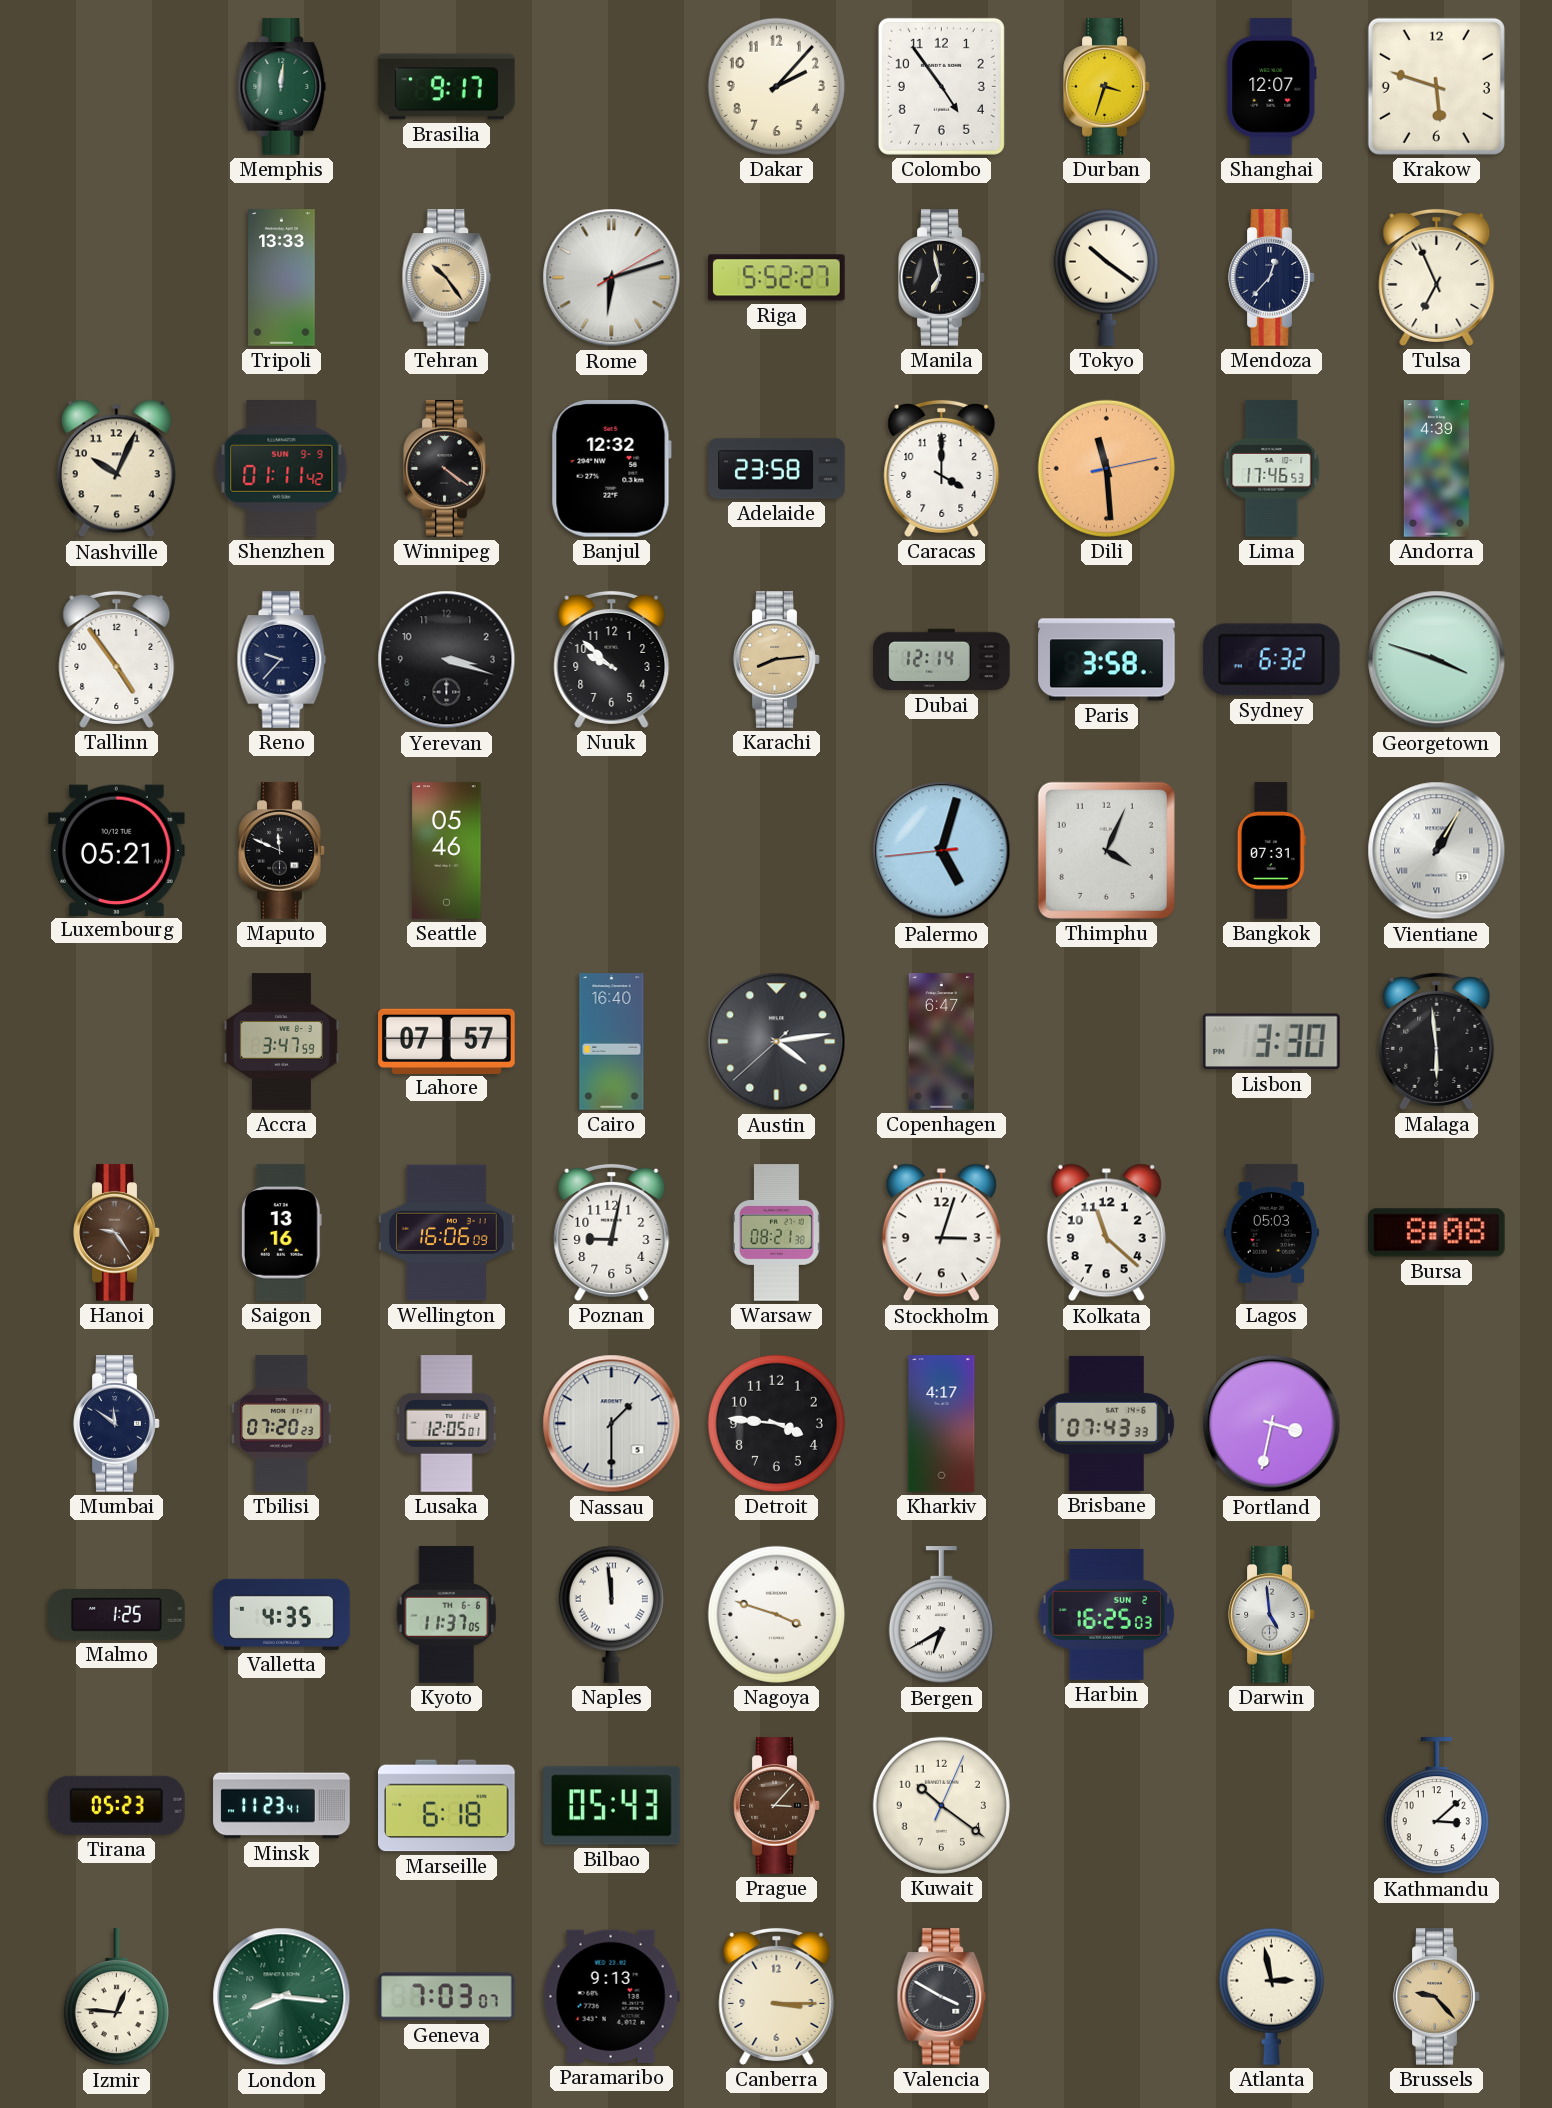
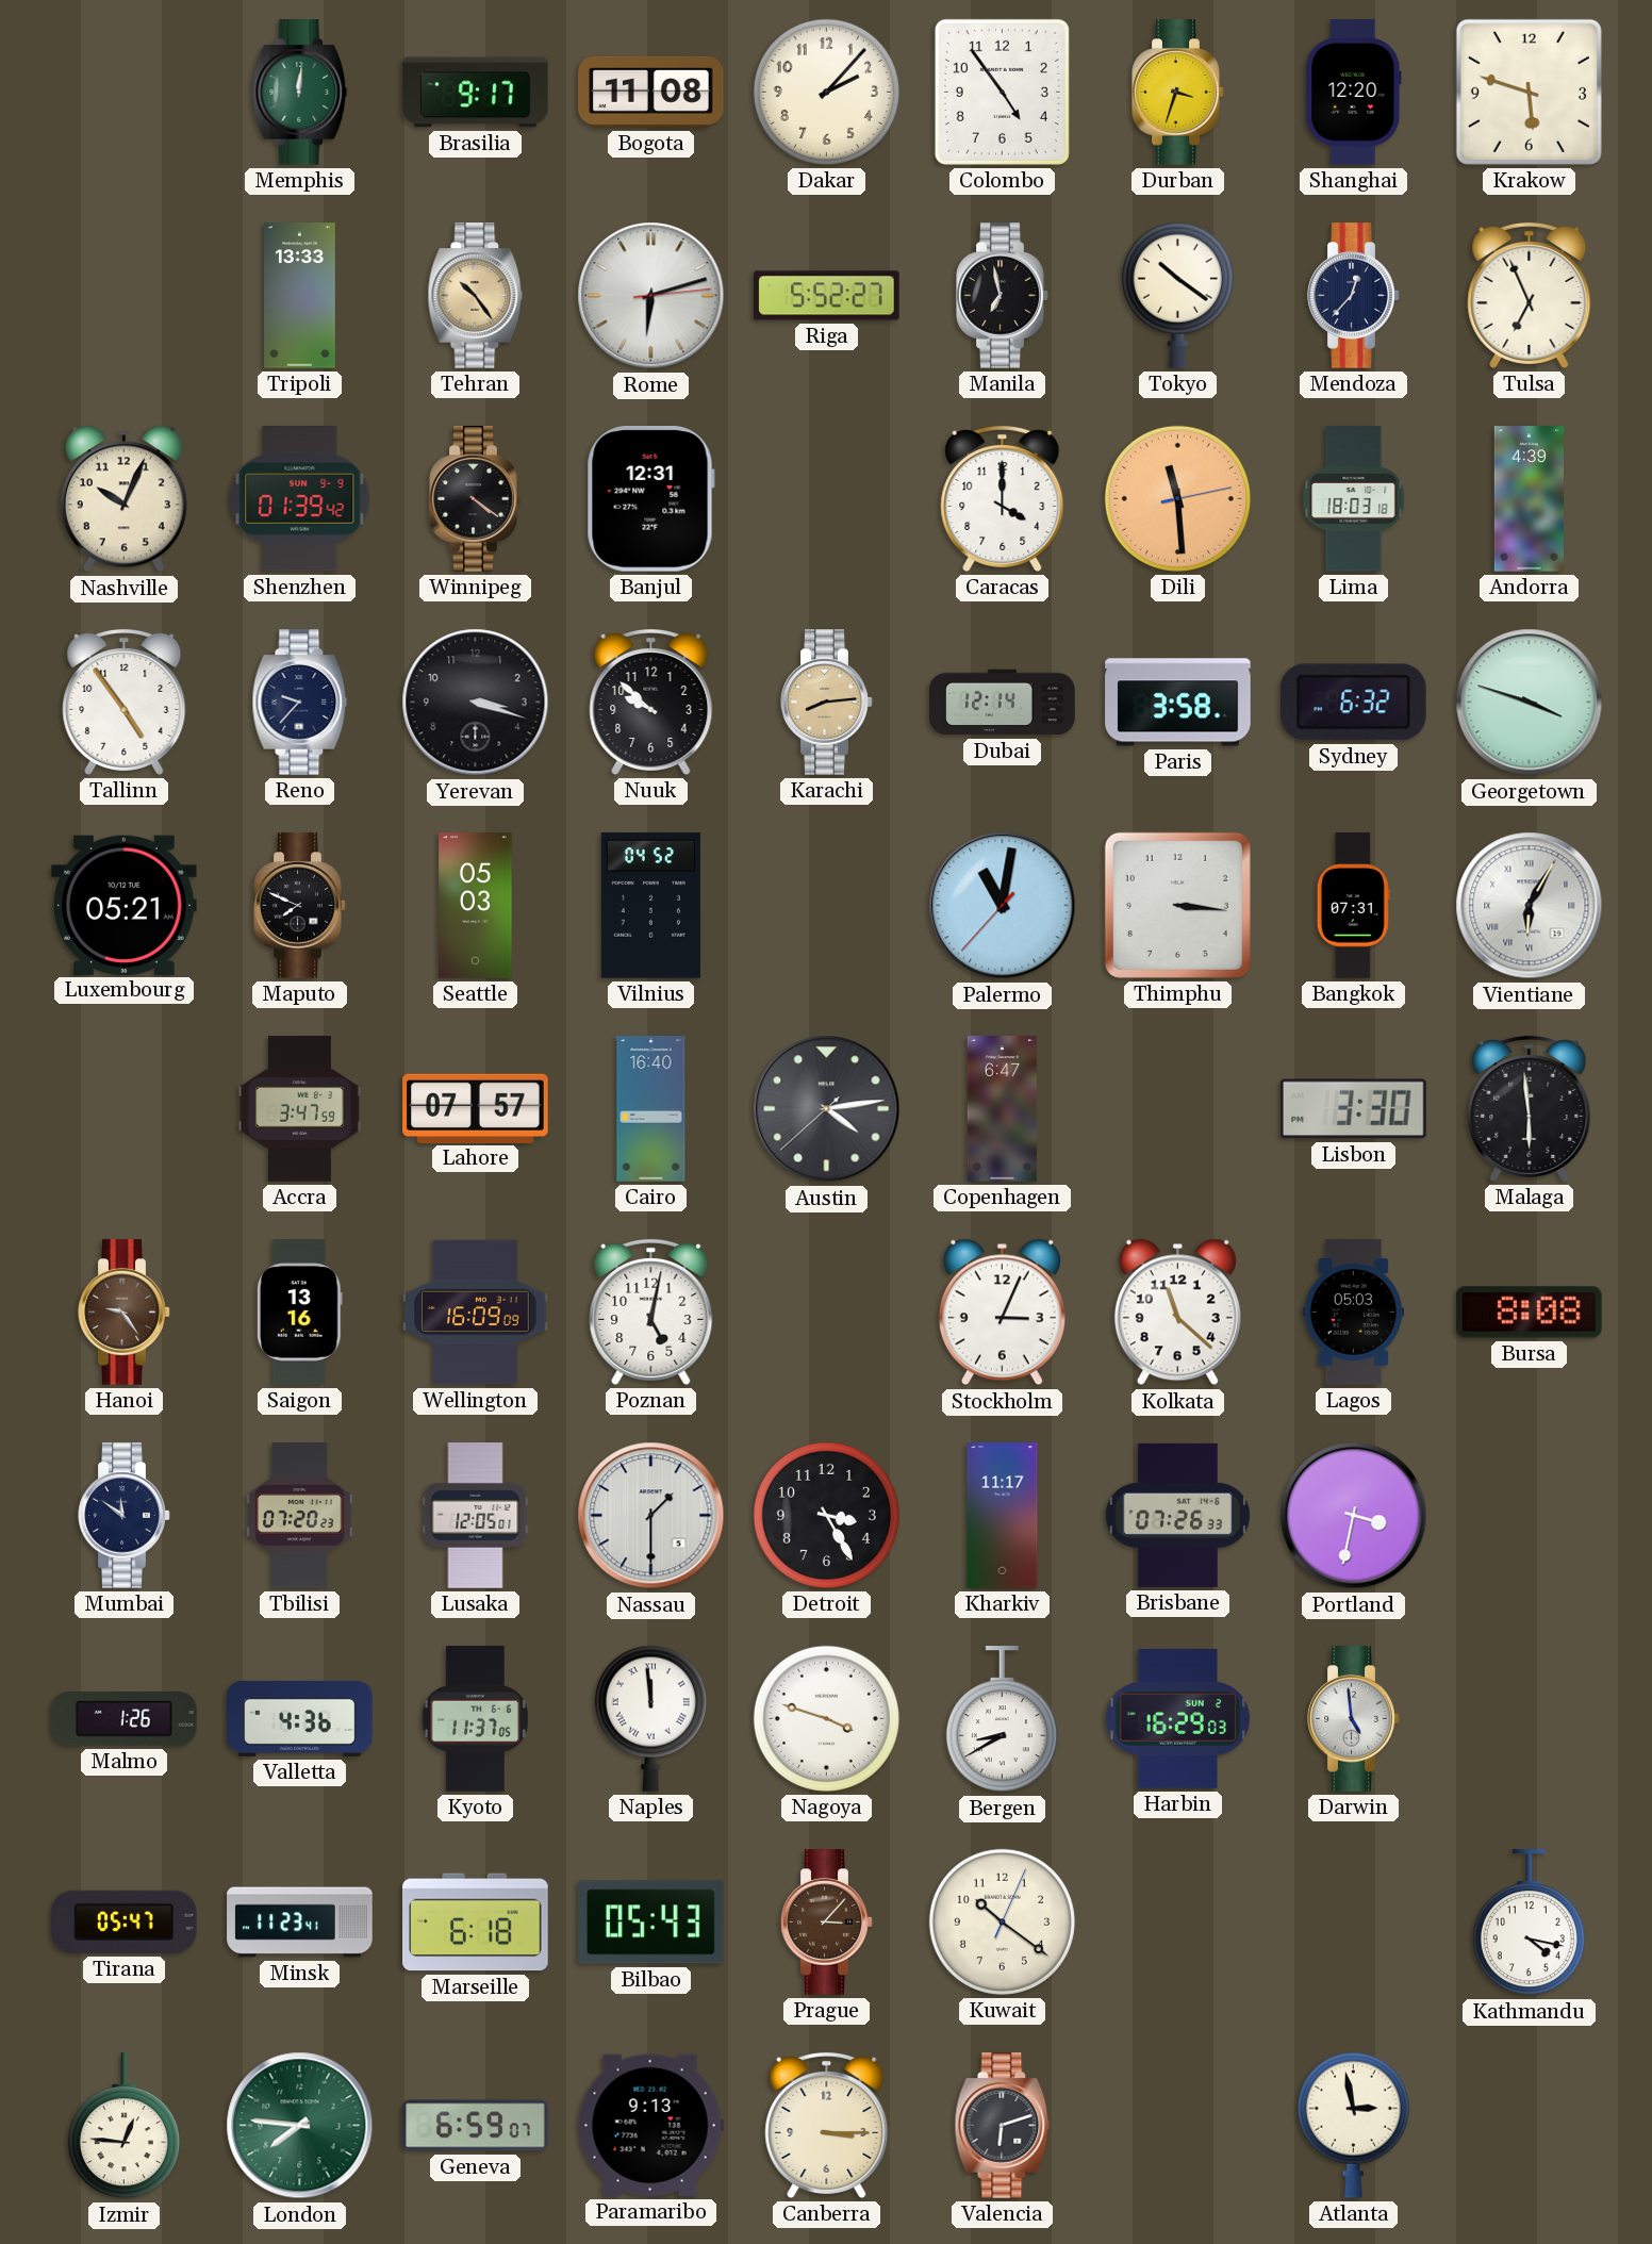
Bogota: none -> 11:08
Shanghai: 12:07 -> 12:20
Rome: 6:12:10 -> 6:12:14
Shenzhen: 01:11 -> 01:39
Banjul: 12:32 -> 12:31
Adelaide: 23:58 -> none
Lima: 17:46 -> 18:03
Maputo: 11:49 -> 7:49
Seattle: 05:46 -> 05:03
Vilnius: none -> 04:52
Palermo: 5:02 -> 11:01
Thimphu: 4:04 -> 3:16
Vientiane: 1:05 -> 6:05
Wellington: 16:06 -> 16:09
Poznan: 9:02 -> 5:02
Warsaw: 08:21 -> none
Stockholm: 3:03 -> 3:04
Detroit: 3:46 -> 3:25
Kharkiv: 4:17 -> 11:17
Brisbane: 07:43 -> 07:26
Malmo: 1:25 -> 1:26
Valletta: 4:35 -> 4:36
Bergen: 6:40 -> 8:40
Harbin: 16:25 -> 16:29
Tirana: 05:23 -> 05:47
Kathmandu: 3:08 -> 4:17
London: 8:16 -> 7:46
Geneva: 7:03 -> 6:59
Valencia: 3:50 -> 6:12
Brussels: 9:23 -> none
